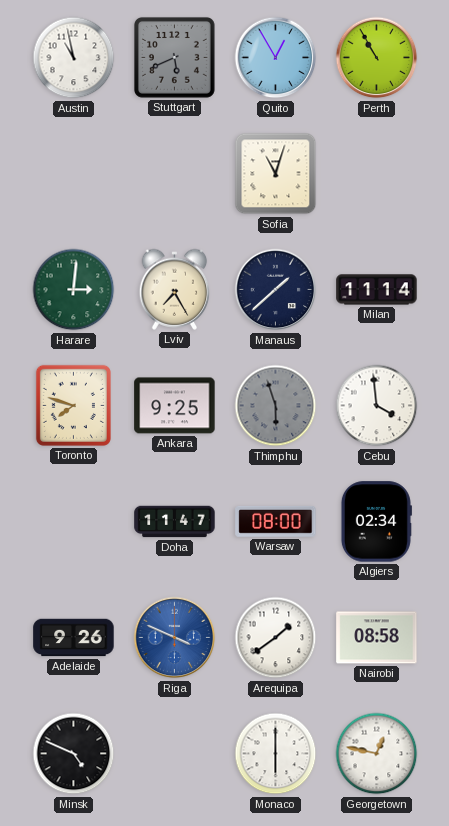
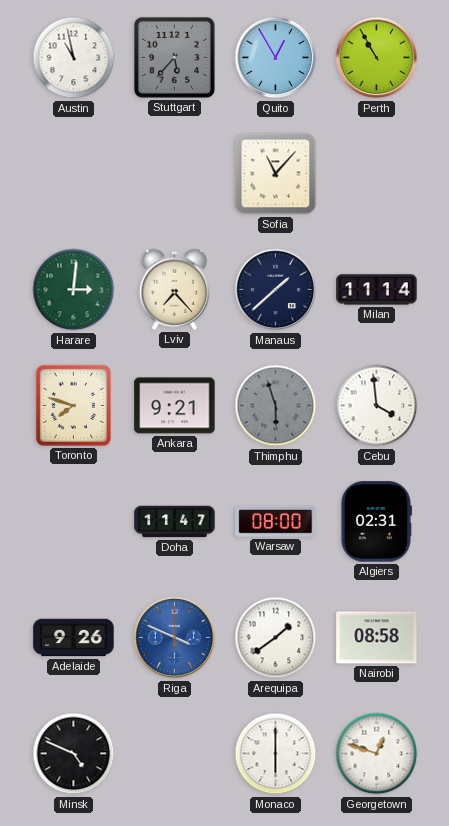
Stuttgart: 5:41 -> 5:37
Sofia: 11:03 -> 11:07
Lviv: 7:25 -> 7:23
Ankara: 9:25 -> 9:21
Algiers: 02:34 -> 02:31
Georgetown: 12:47 -> 12:48
